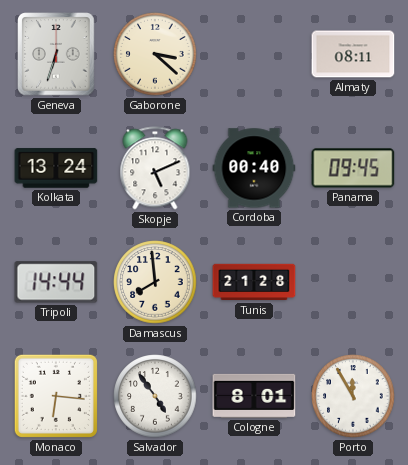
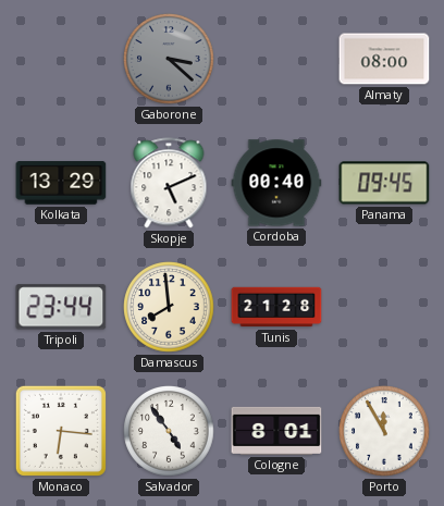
Geneva: 6:33 -> none
Gaborone dial: cream -> grey
Almaty: 08:11 -> 08:00
Kolkata: 13:24 -> 13:29
Tripoli: 14:44 -> 23:44
